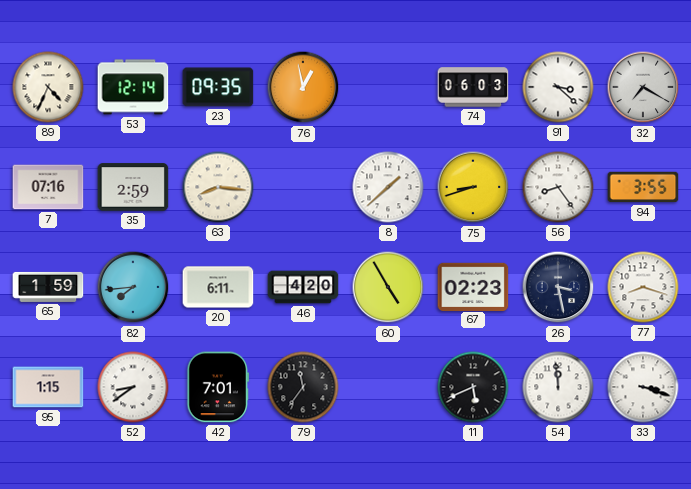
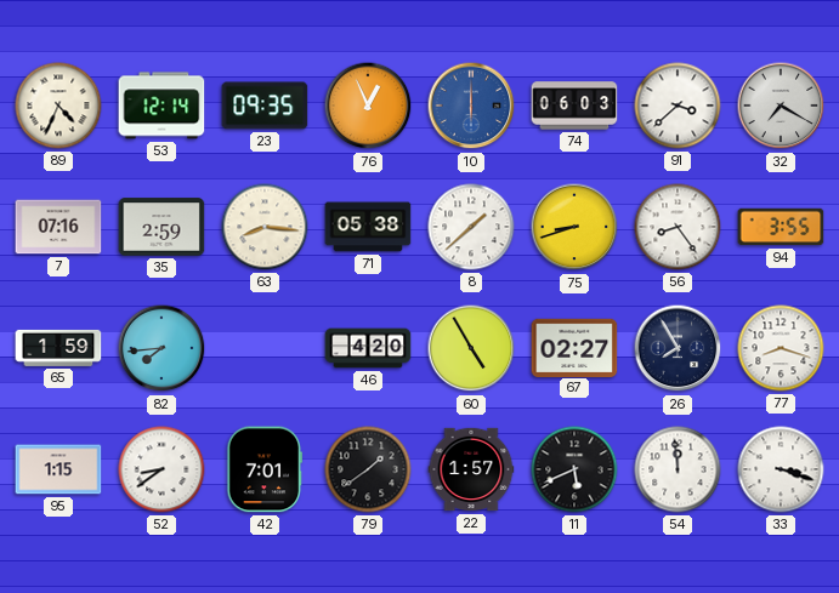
76: 12:58 -> 12:56
10: none -> 6:00
91: 3:22 -> 3:38
71: none -> 05:38
20: 6:11 -> none
67: 02:23 -> 02:27
26: 3:28 -> 7:55
79: 11:36 -> 1:39
22: none -> 1:57
